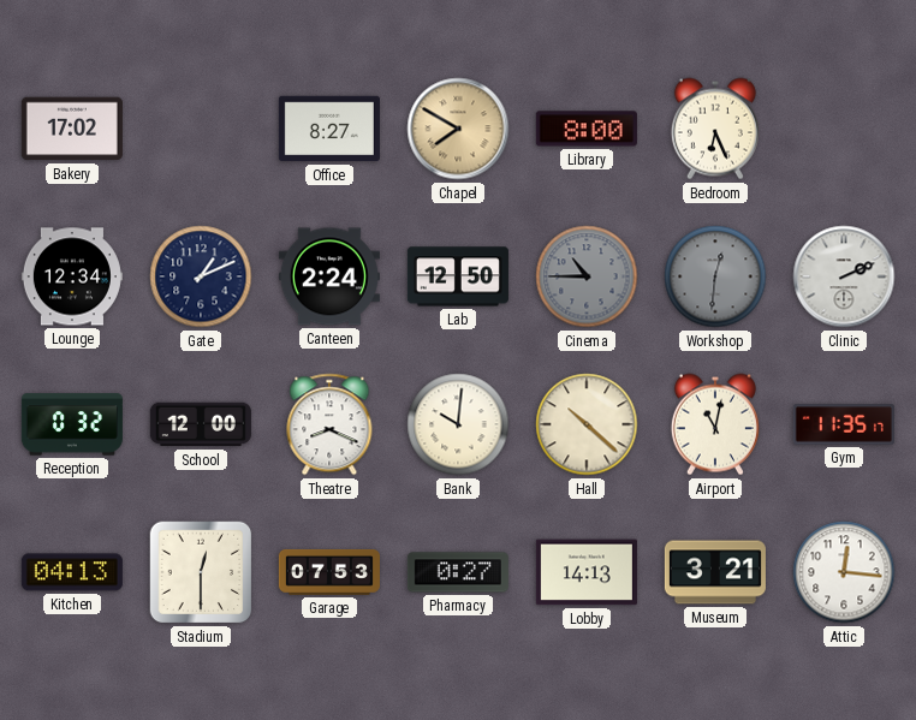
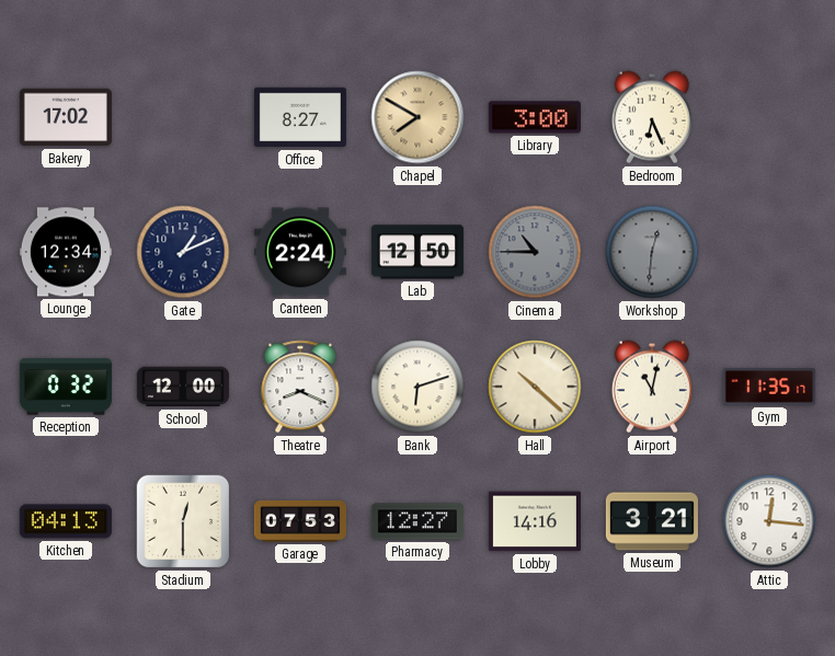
Library: 8:00 -> 3:00
Clinic: 2:11 -> none
Bank: 10:01 -> 6:12
Pharmacy: 0:27 -> 12:27
Lobby: 14:13 -> 14:16
